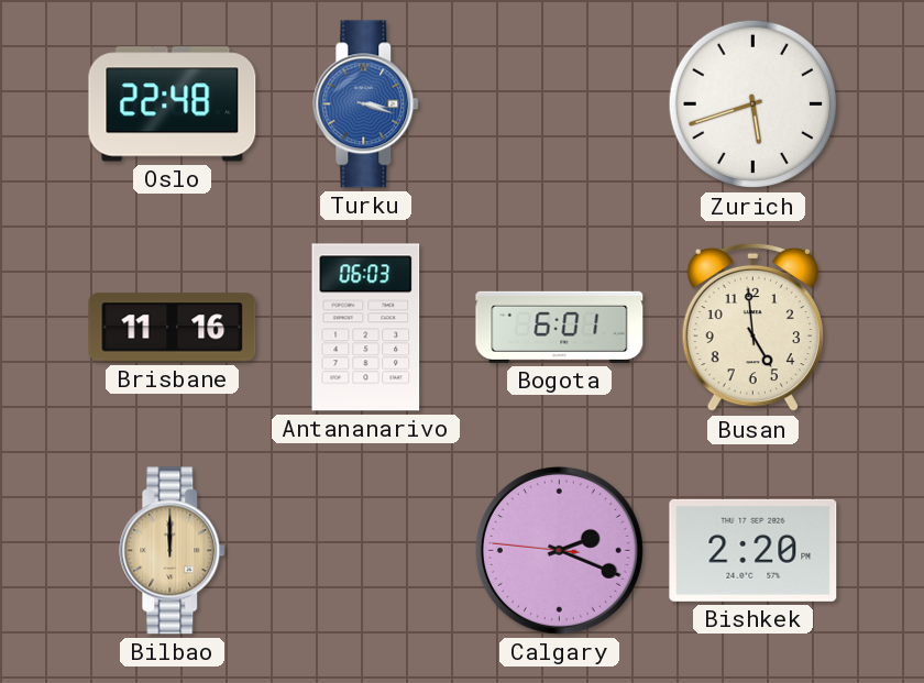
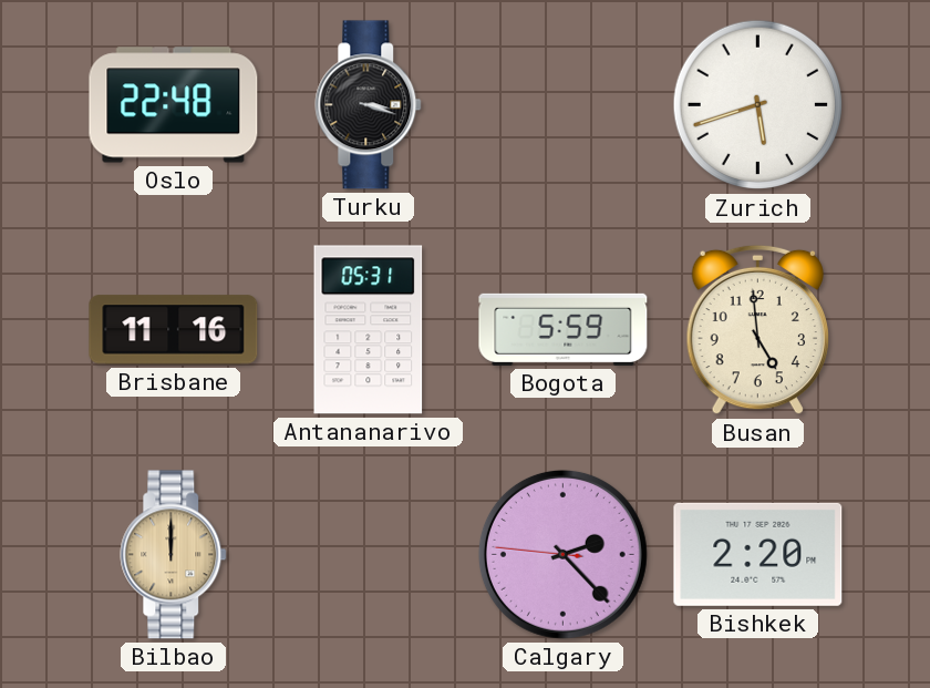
Turku dial: blue -> black
Antananarivo: 06:03 -> 05:31
Bogota: 6:01 -> 5:59
Calgary: 2:18 -> 2:22
